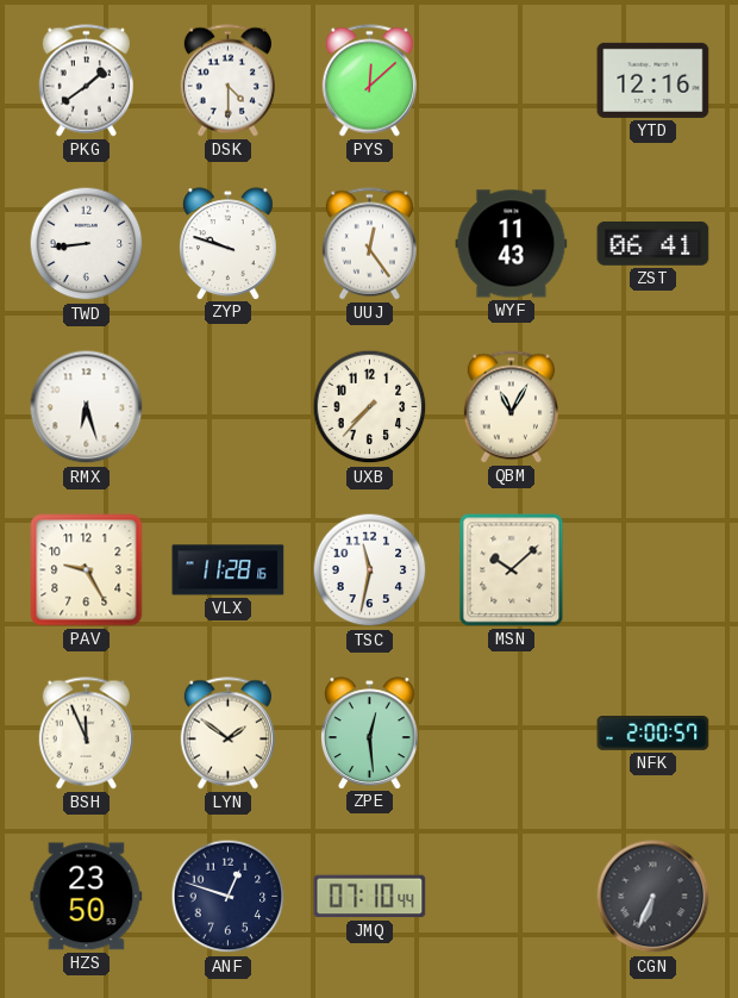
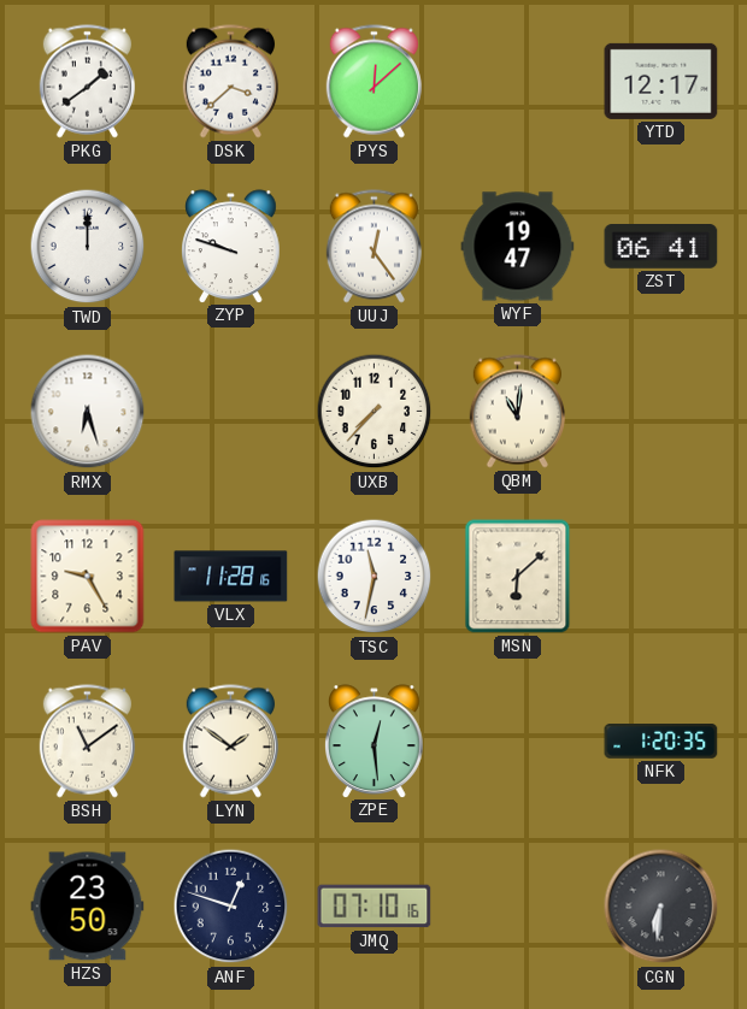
DSK: 4:30 -> 3:38
YTD: 12:16 -> 12:17
TWD: 8:44 -> 12:00
WYF: 11:43 -> 19:47
QBM: 11:05 -> 11:01
MSN: 10:08 -> 6:08
BSH: 11:56 -> 11:09
NFK: 2:00 -> 1:20
JMQ: 07:10:44 -> 07:10:16
CGN: 6:34 -> 6:31
